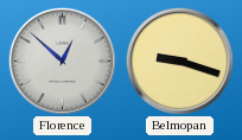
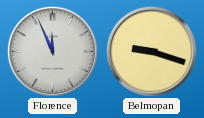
Florence: 12:52 -> 11:56
